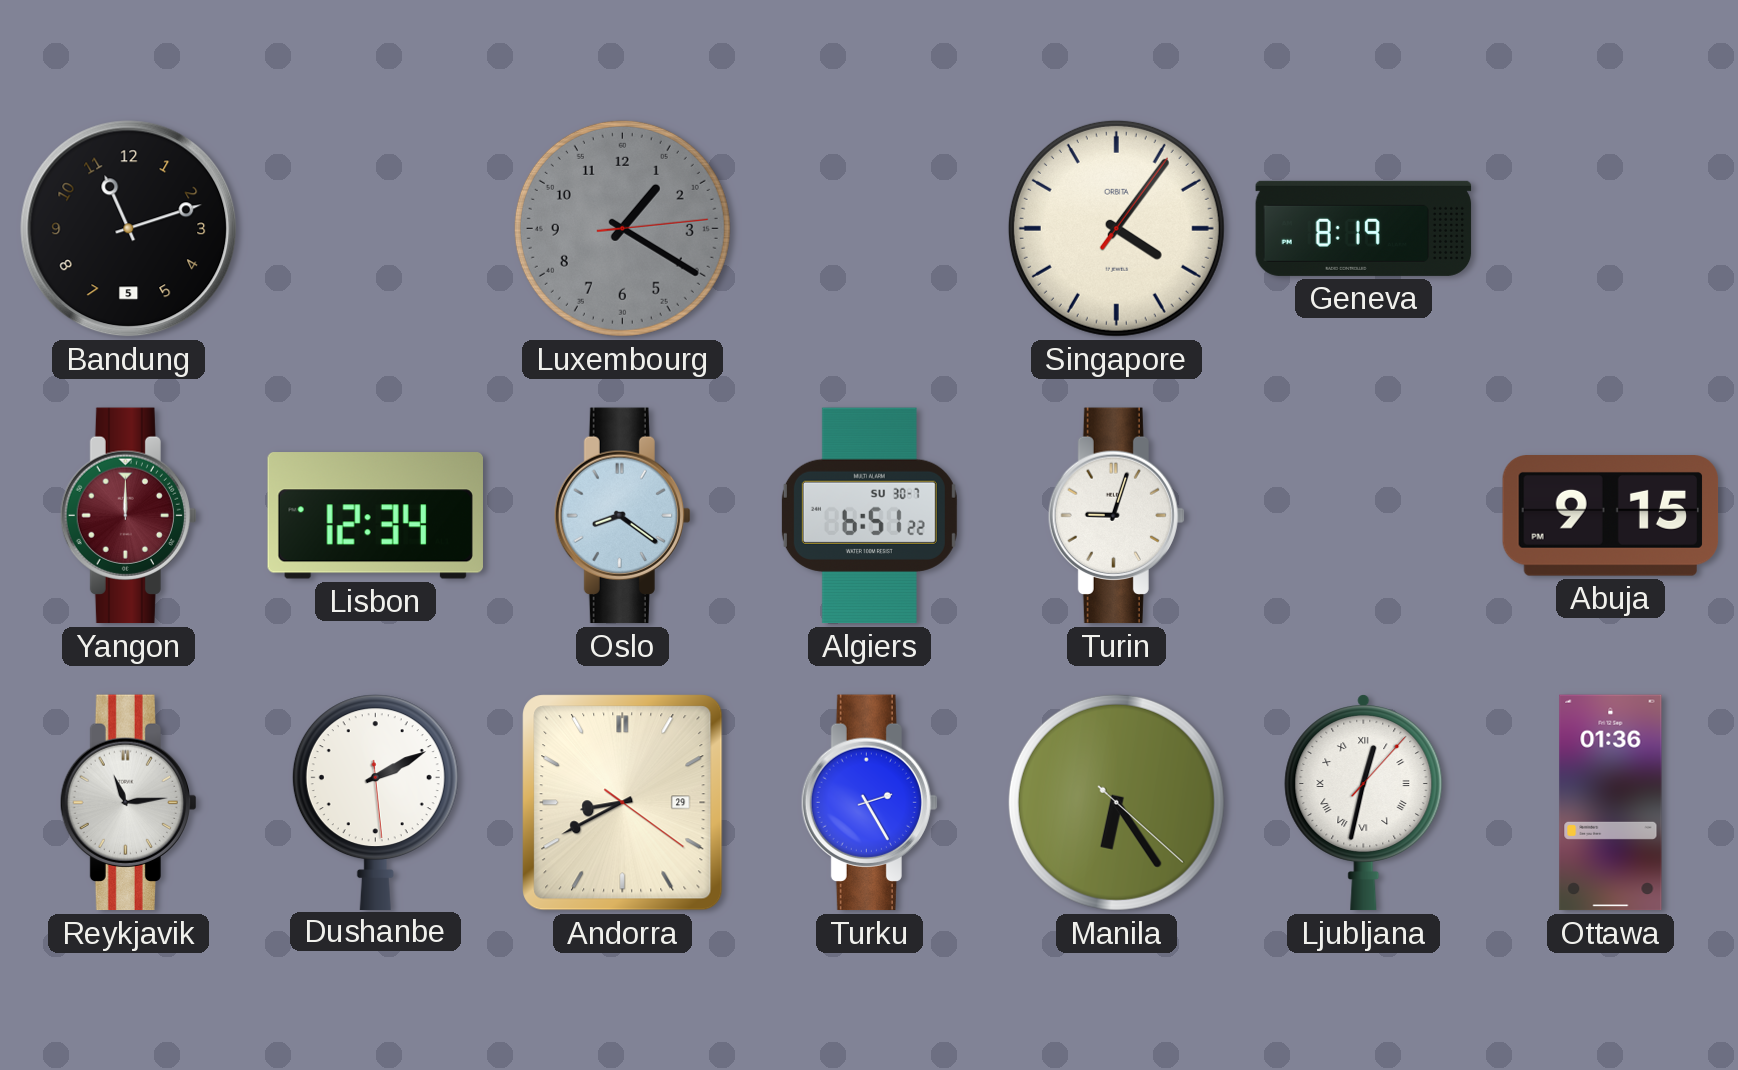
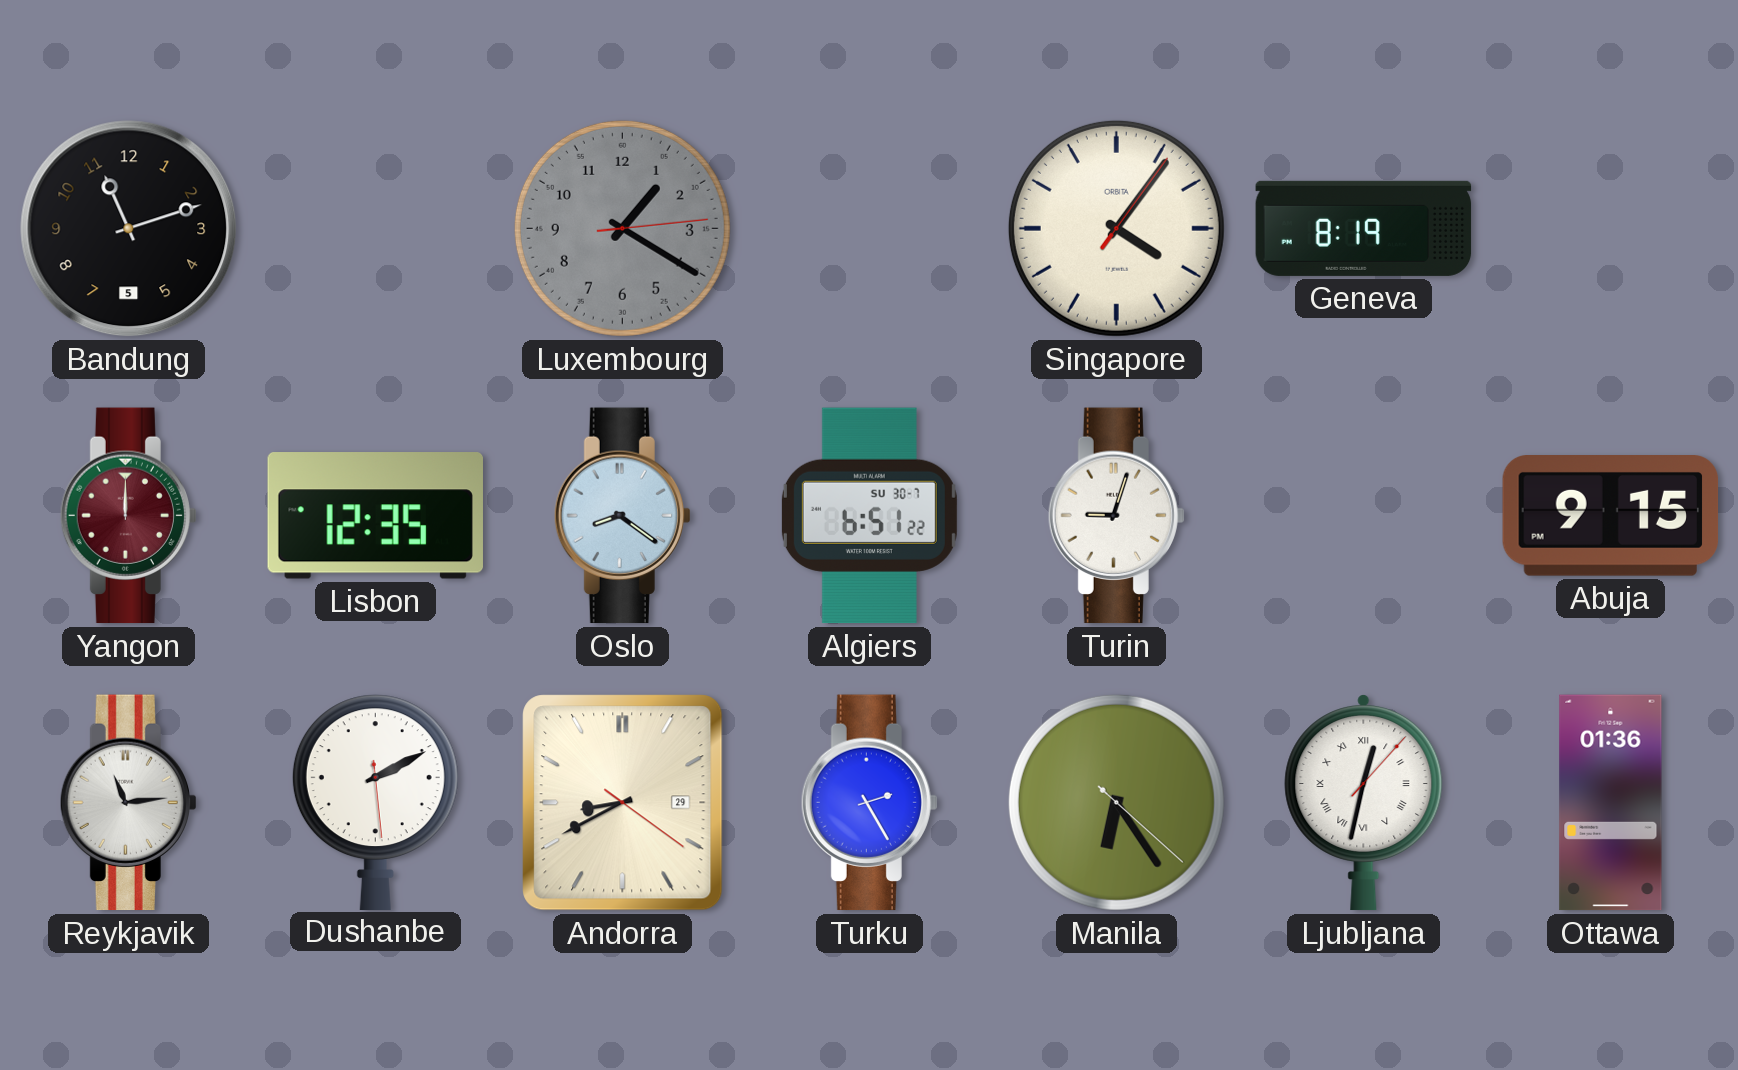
Lisbon: 12:34 -> 12:35
